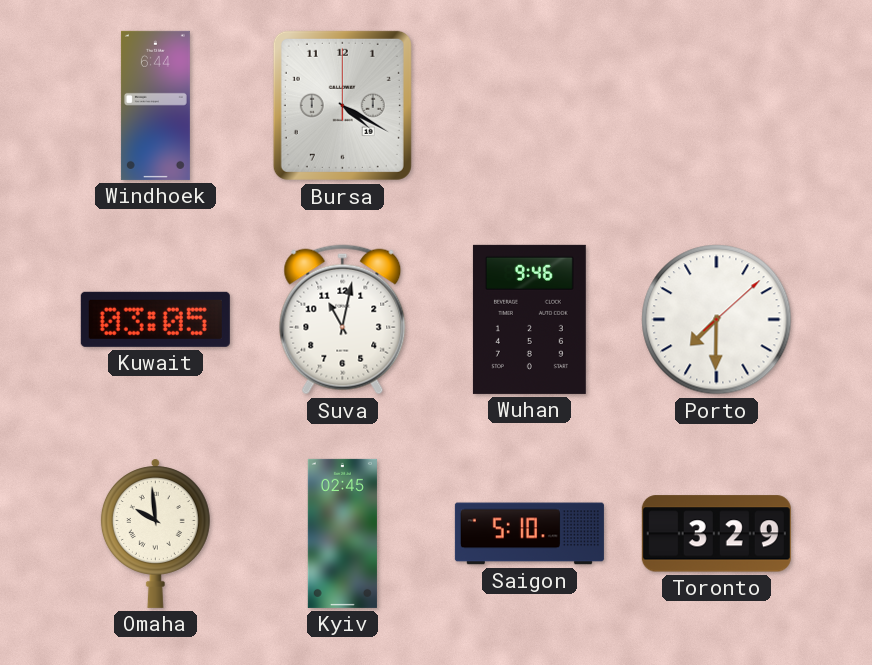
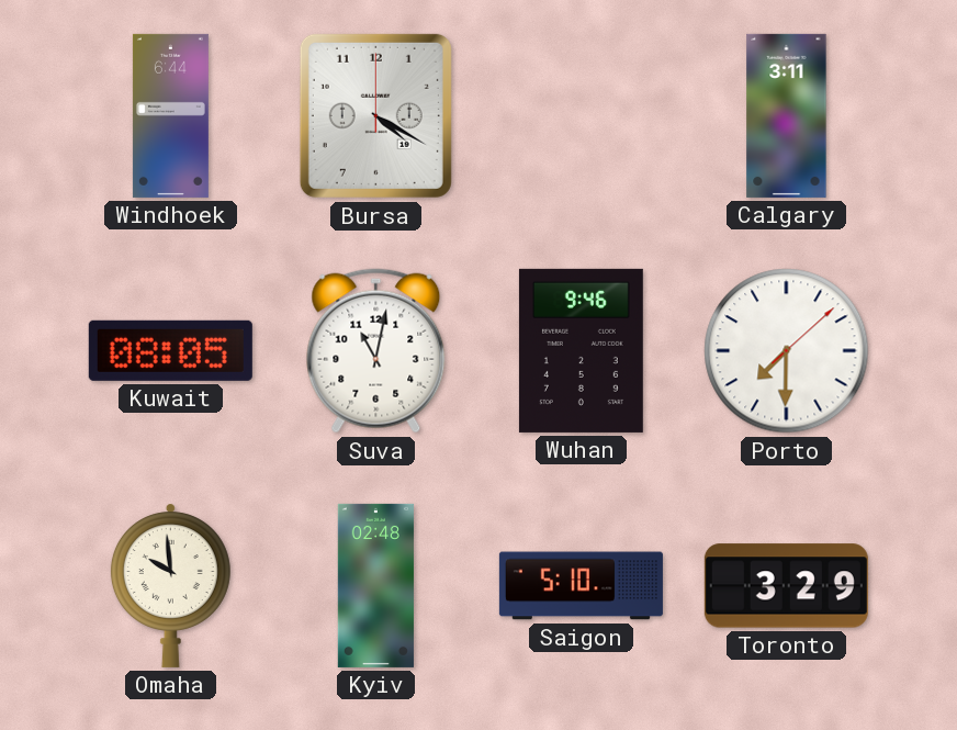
Calgary: none -> 3:11
Kuwait: 03:05 -> 08:05
Kyiv: 02:45 -> 02:48
